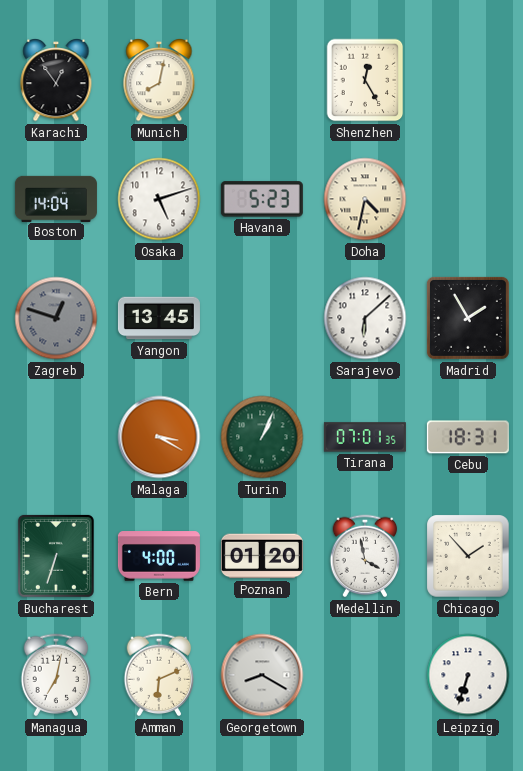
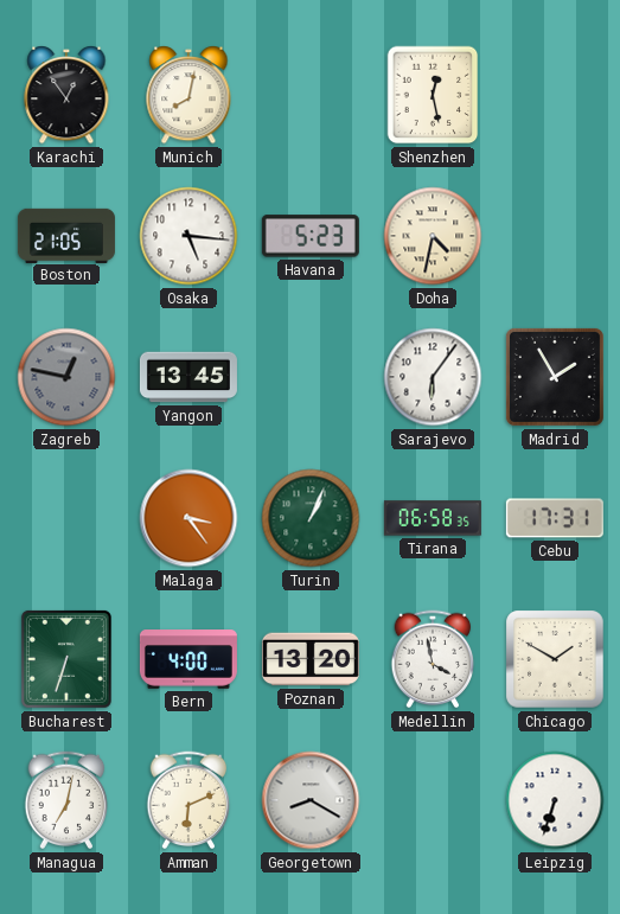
Shenzhen: 12:25 -> 12:28
Boston: 14:04 -> 21:05
Osaka: 5:12 -> 5:16
Zagreb: 12:48 -> 12:47
Sarajevo: 6:08 -> 6:06
Malaga: 3:20 -> 3:24
Tirana: 07:01 -> 06:58
Cebu: 18:31 -> 17:31
Poznan: 01:20 -> 13:20
Chicago: 1:53 -> 1:50
